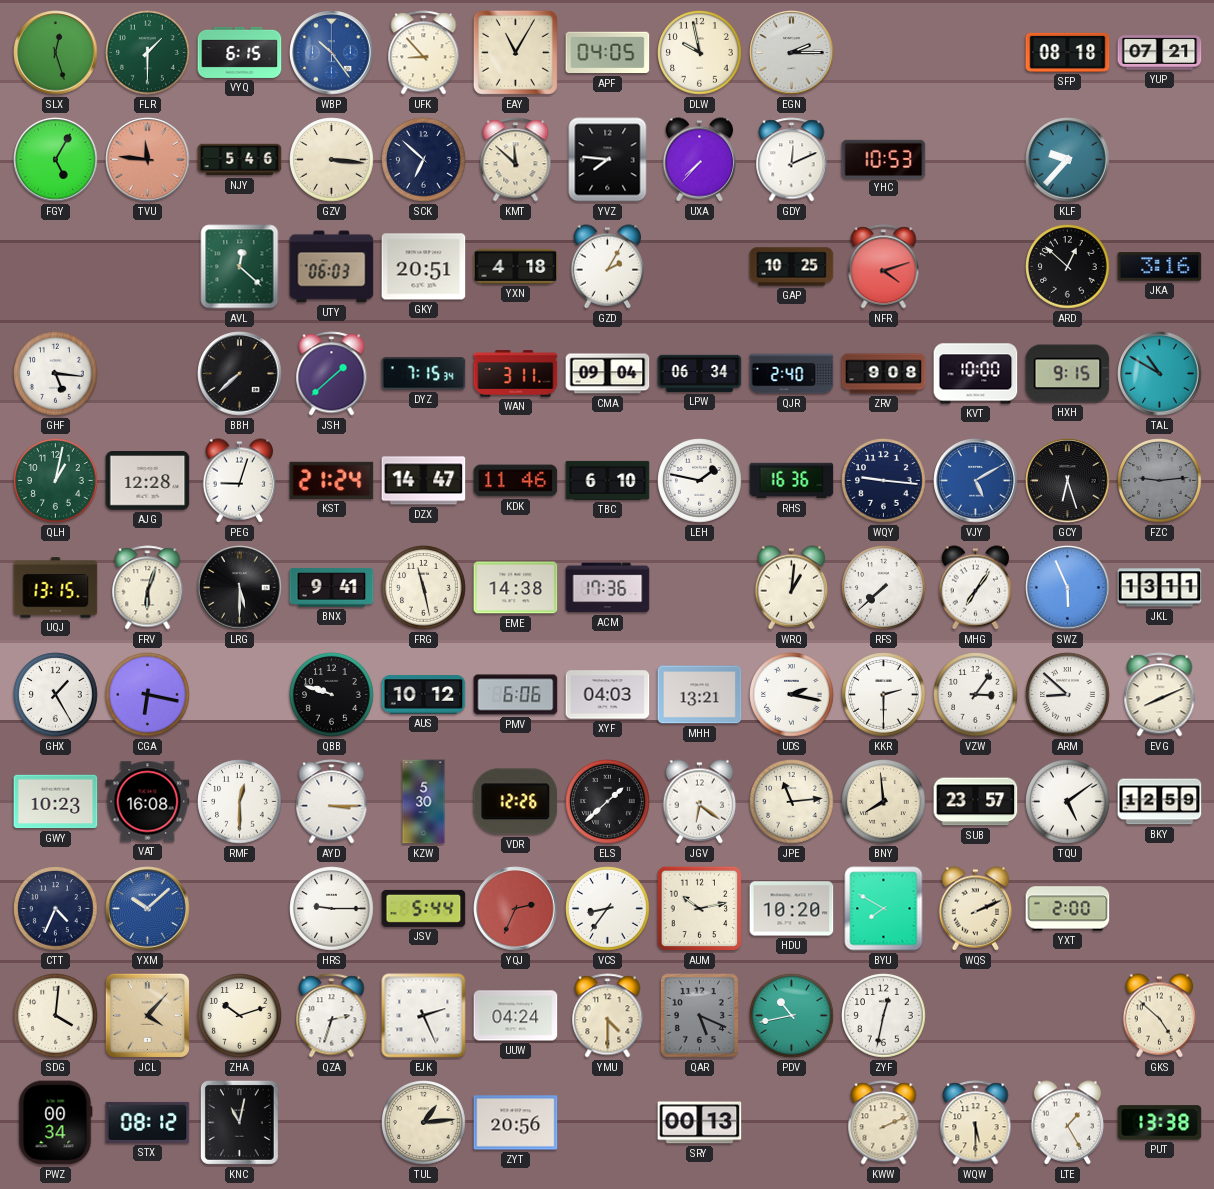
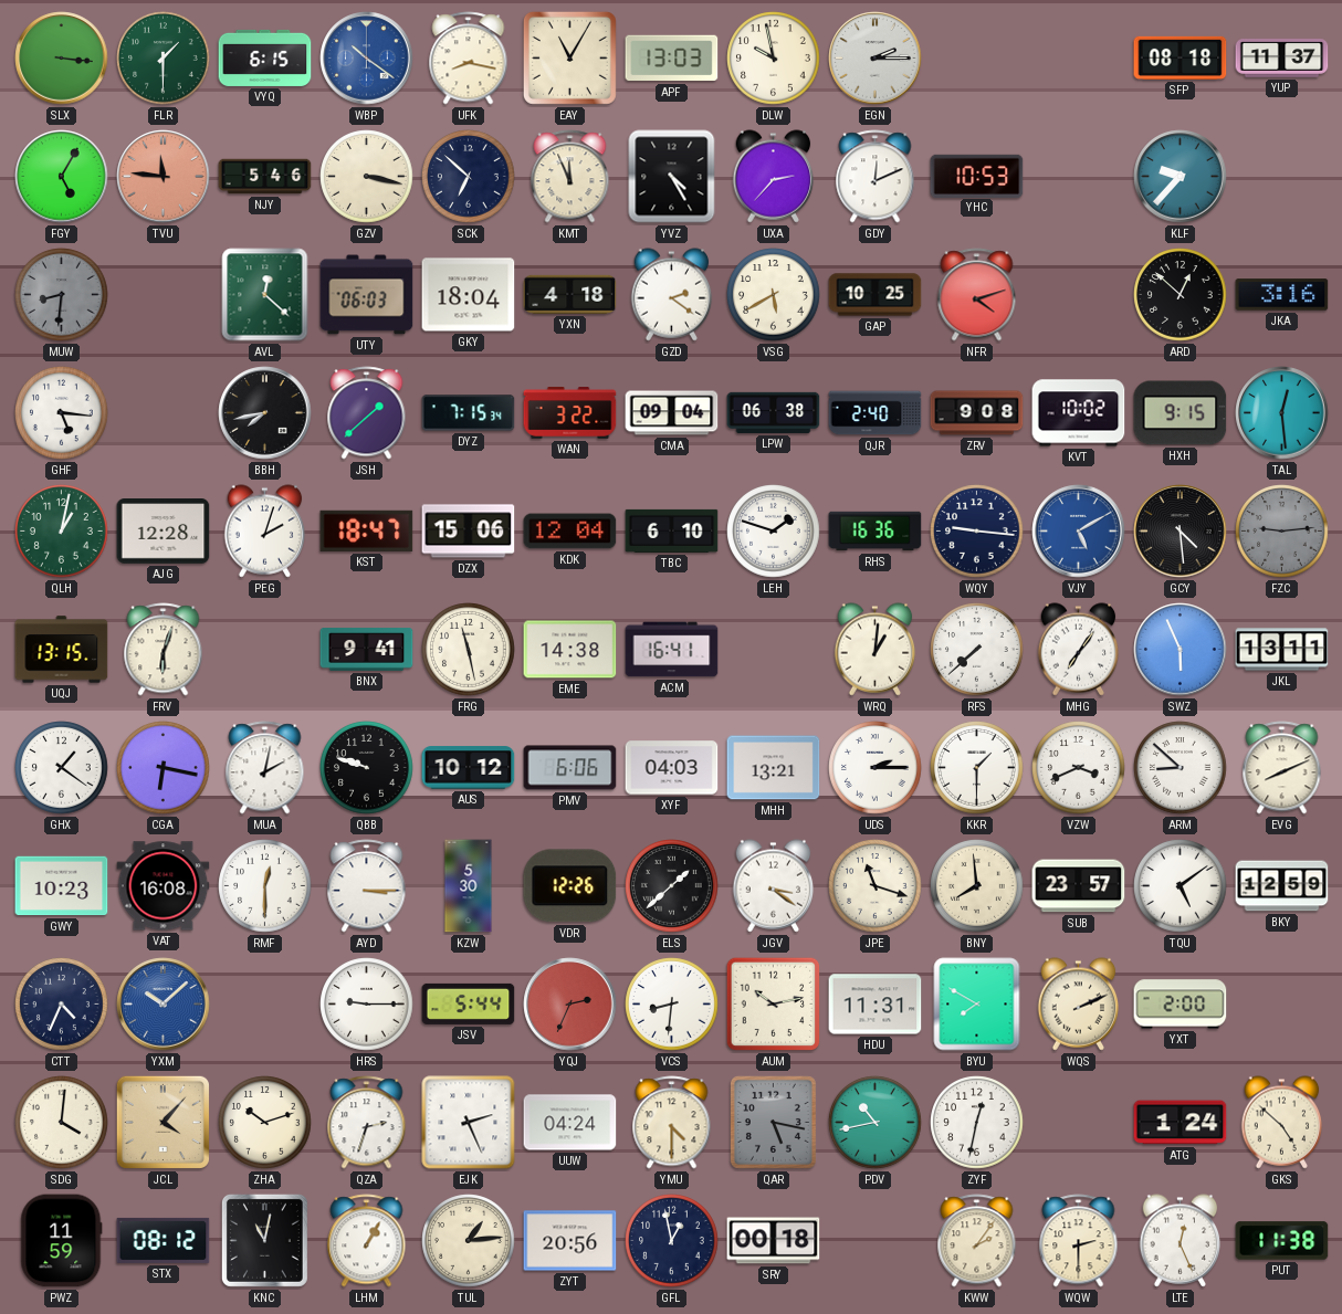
SLX: 12:27 -> 3:16
WBP: 10:24 -> 10:21
UFK: 8:53 -> 8:17
APF: 04:05 -> 13:03
YUP: 07:21 -> 11:37
GZV: 3:16 -> 3:17
KMT: 11:52 -> 11:56
YVZ: 7:46 -> 4:25
UXA: 7:37 -> 2:37
MUW: none -> 8:31
GKY: 20:51 -> 18:04
GZD: 2:05 -> 2:21
VSG: none -> 5:40
BBH: 7:38 -> 7:43
WAN: 3:11 -> 3:22
LPW: 06:34 -> 06:38
KVT: 10:00 -> 10:02
TAL: 10:50 -> 12:29
PEG: 9:03 -> 2:03
KST: 21:24 -> 18:47
DZX: 14:47 -> 15:06
KDK: 11:46 -> 12:04
LEH: 1:47 -> 1:48
GCY: 6:27 -> 4:29
LRG: 5:30 -> none
ACM: 17:36 -> 16:41
GHX: 1:25 -> 1:21
MUA: none -> 2:02
UDS: 2:17 -> 2:15
KKR: 2:30 -> 1:30
VZW: 3:06 -> 3:41
JGV: 6:21 -> 3:21
JPE: 11:14 -> 11:18
VCS: 8:36 -> 8:31
HDU: 10:20 -> 11:31
QAR: 5:19 -> 5:17
ATG: none -> 1:24
PWZ: 00:34 -> 11:59
LHM: none -> 1:05
GFL: none -> 12:58
SRY: 00:13 -> 00:18
KWW: 2:11 -> 2:06
WQW: 5:30 -> 2:30
LTE: 1:25 -> 12:26
PUT: 13:38 -> 11:38
